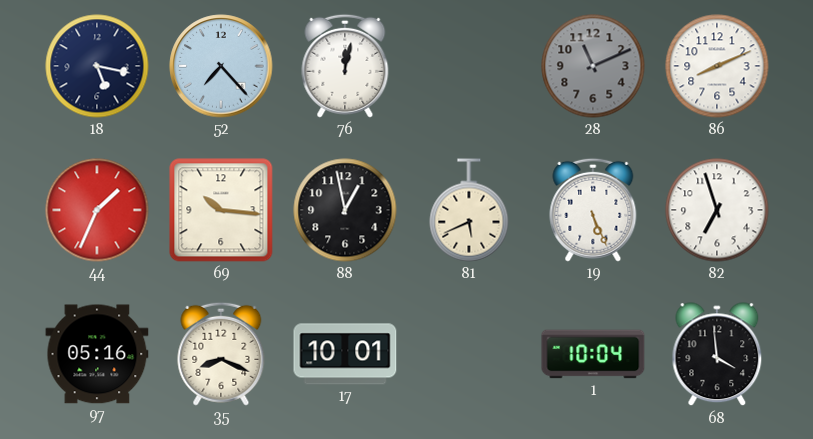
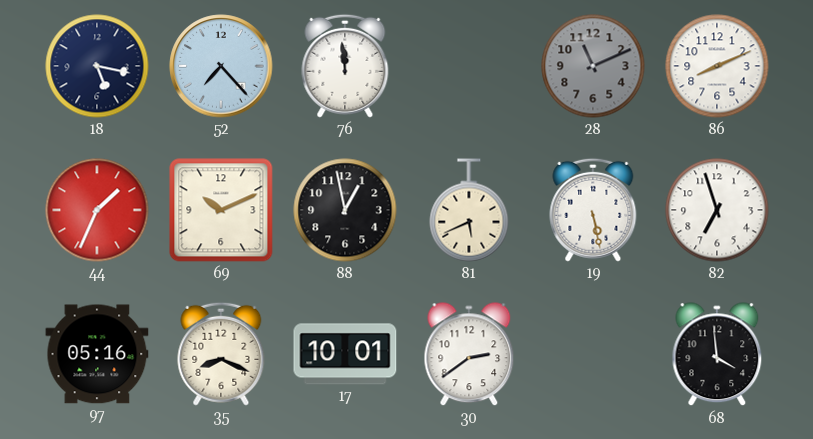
76: 12:02 -> 11:59
69: 10:16 -> 10:11
19: 5:26 -> 5:28
30: none -> 2:39
1: 10:04 -> none
